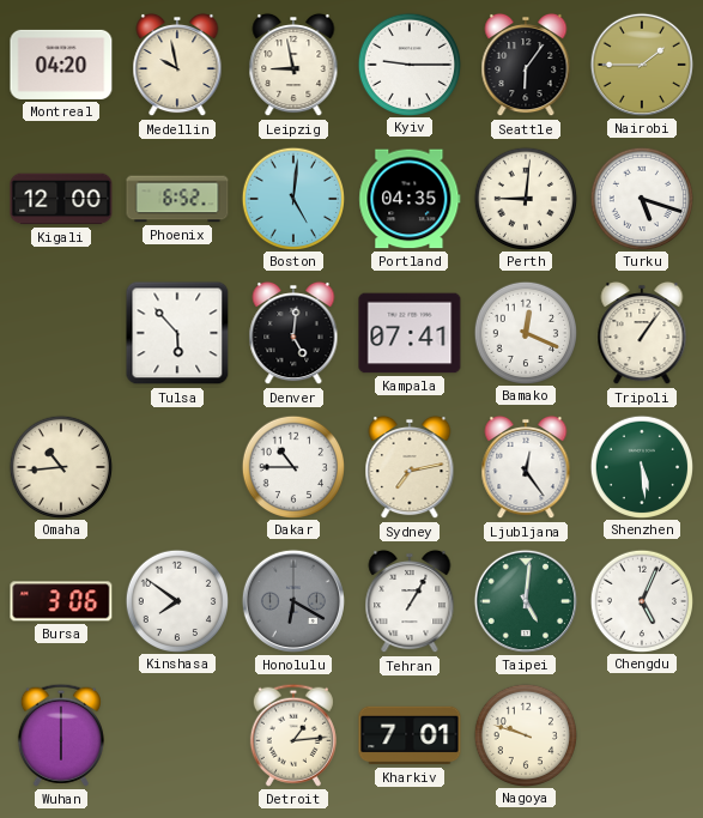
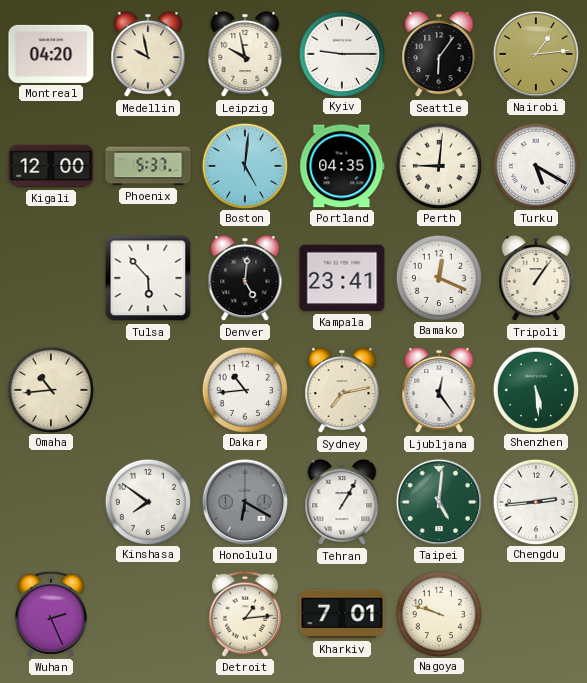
Leipzig: 8:58 -> 9:58
Nairobi: 1:45 -> 1:14
Phoenix: 6:52 -> 5:37
Turku: 5:18 -> 5:20
Kampala: 07:41 -> 23:41
Dakar: 10:45 -> 10:44
Bursa: 3:06 -> none
Chengdu: 5:04 -> 2:44
Wuhan: 6:00 -> 2:26
